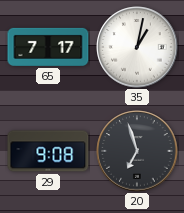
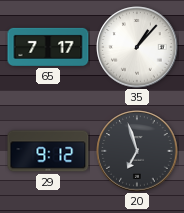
35: 1:02 -> 1:07
29: 9:08 -> 9:12
